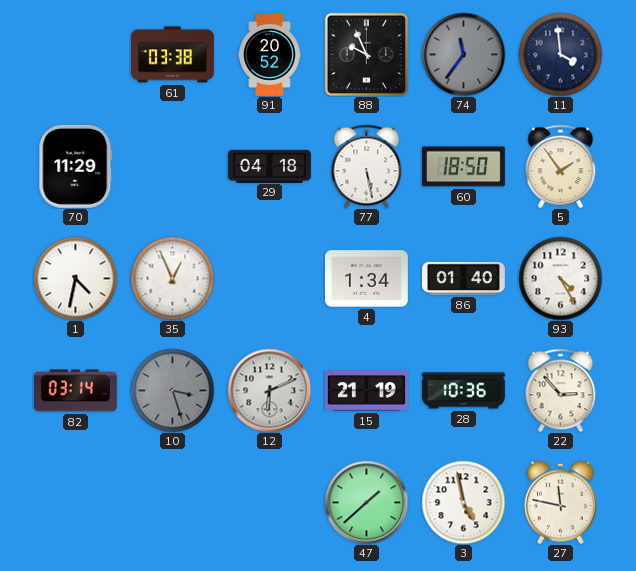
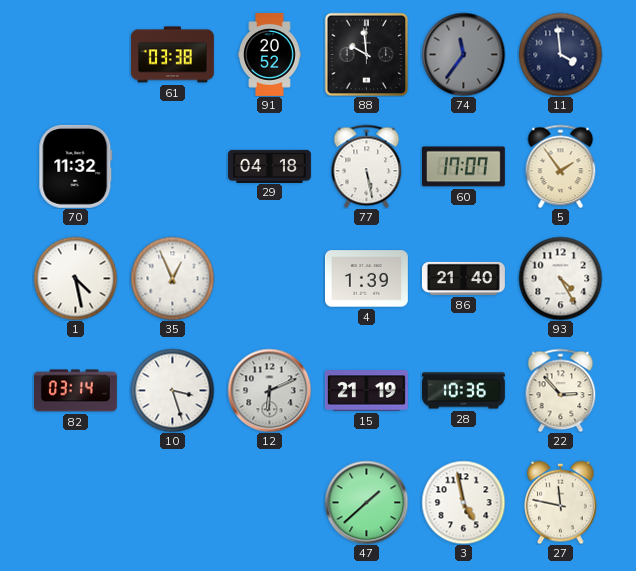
88: 9:56 -> 9:59
70: 11:29 -> 11:32
60: 18:50 -> 17:07
1: 4:32 -> 4:28
4: 1:34 -> 1:39
86: 01:40 -> 21:40
10 dial: grey -> white
